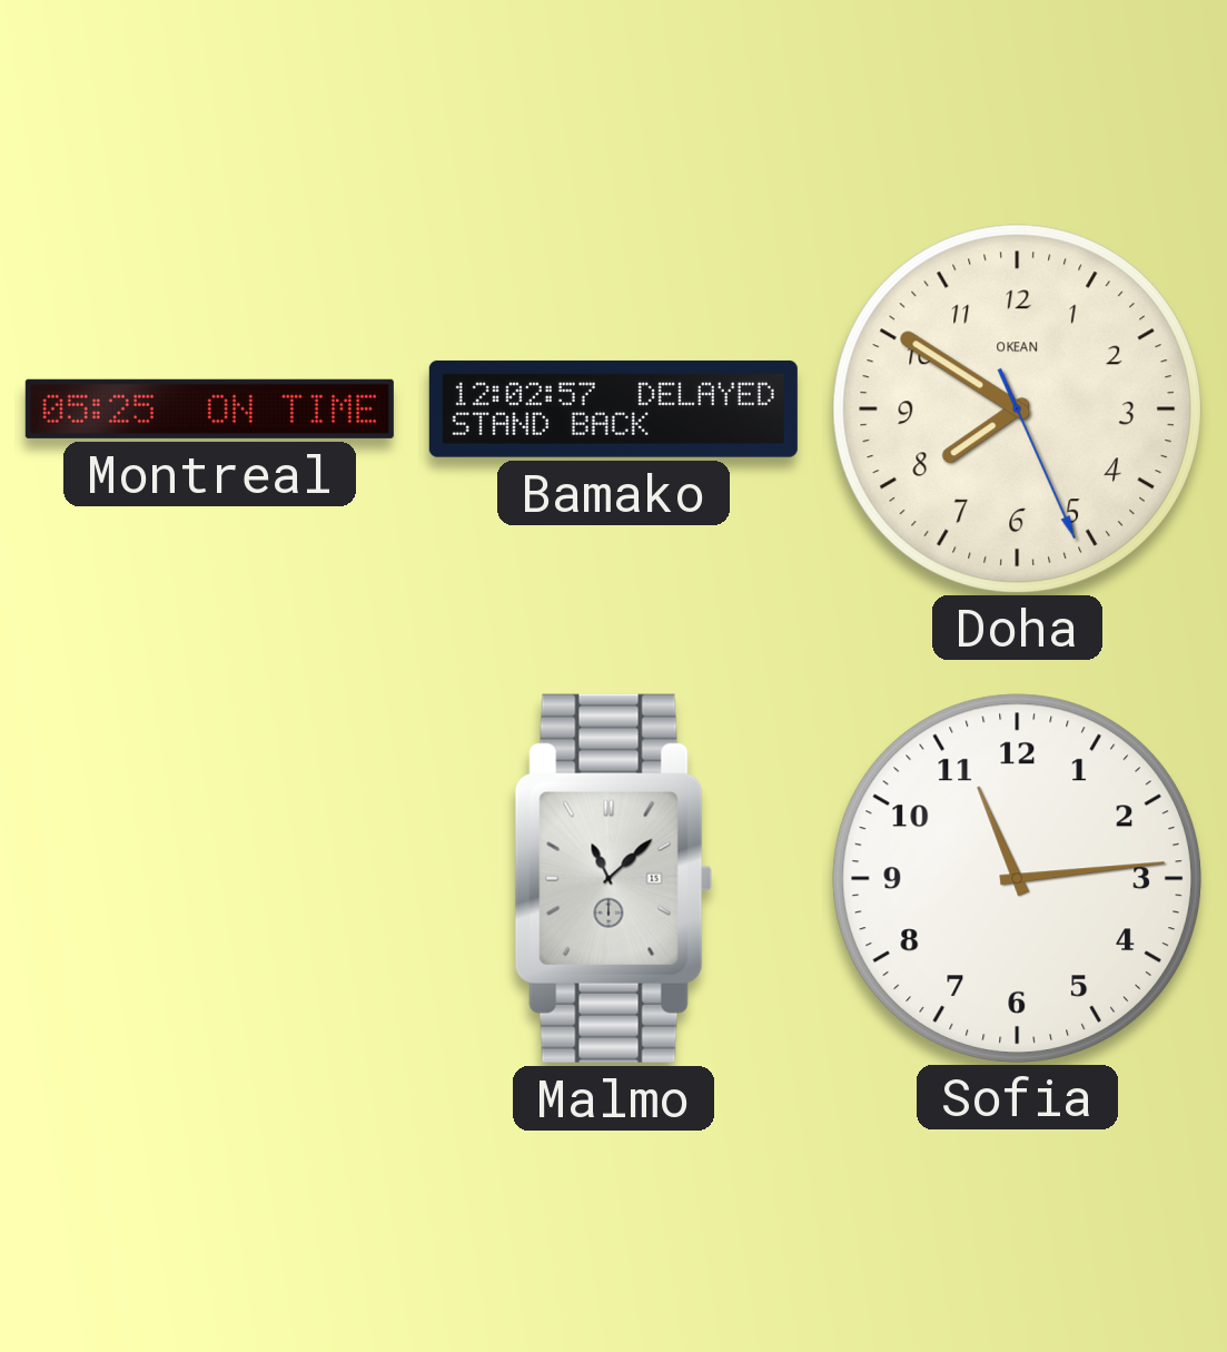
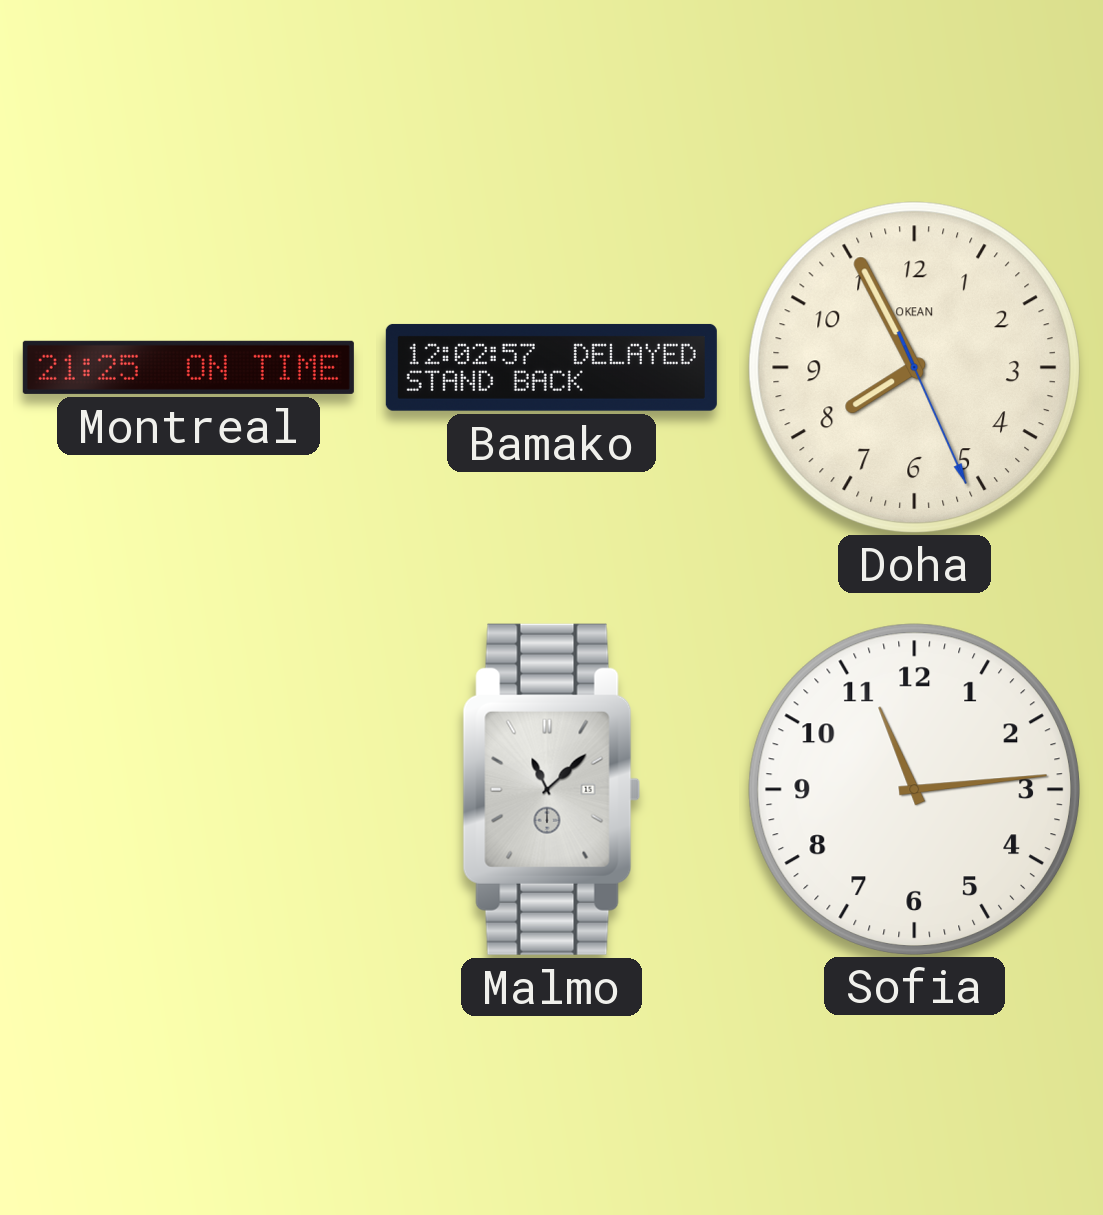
Montreal: 05:25 -> 21:25
Doha: 7:50 -> 7:55
